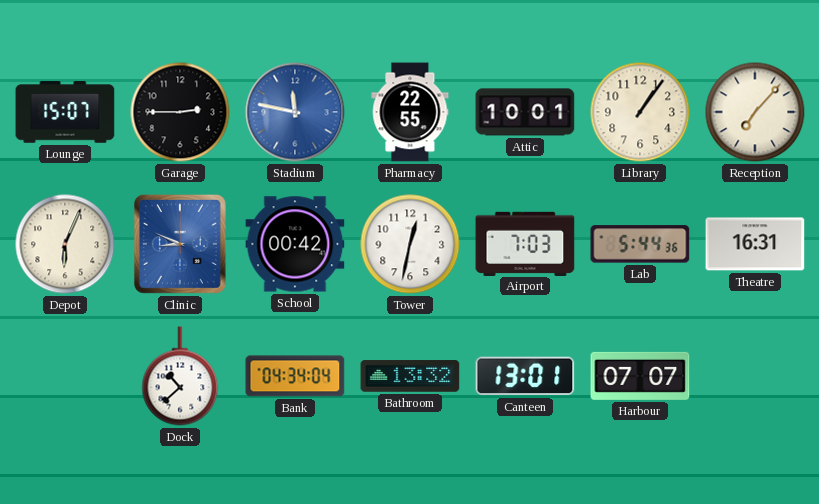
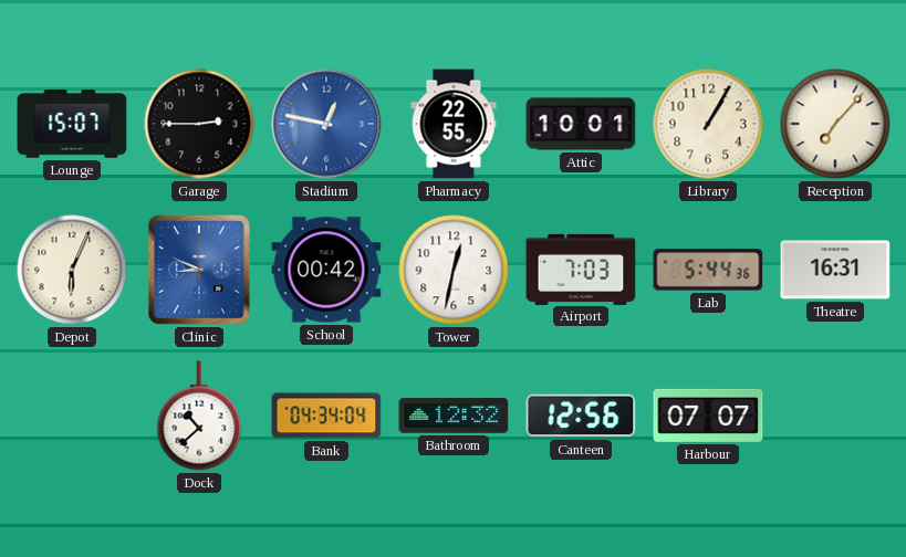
Stadium: 11:47 -> 12:47
Library: 1:06 -> 1:05
Bathroom: 13:32 -> 12:32
Canteen: 13:01 -> 12:56
